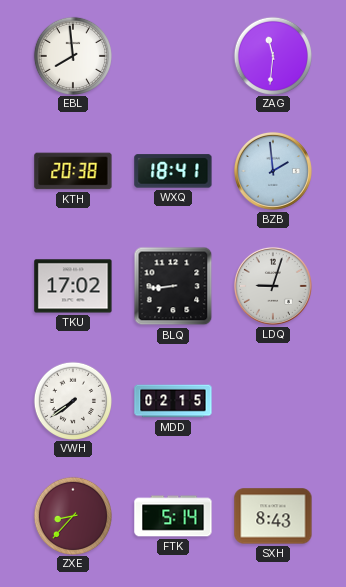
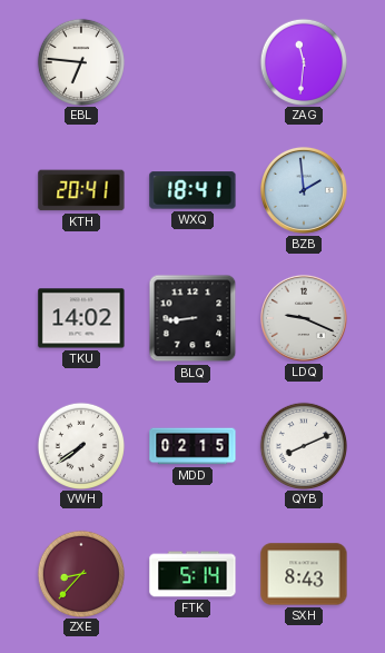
EBL: 7:59 -> 6:46
KTH: 20:38 -> 20:41
TKU: 17:02 -> 14:02
LDQ: 9:03 -> 9:19
QYB: none -> 8:11
